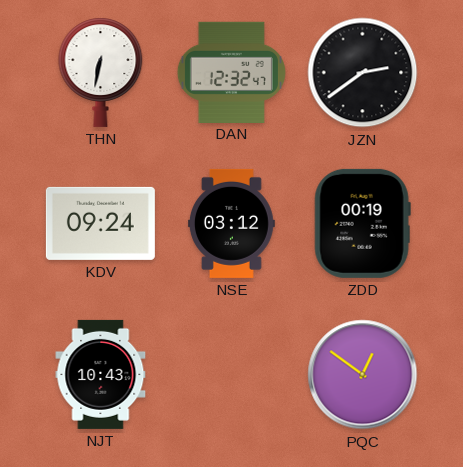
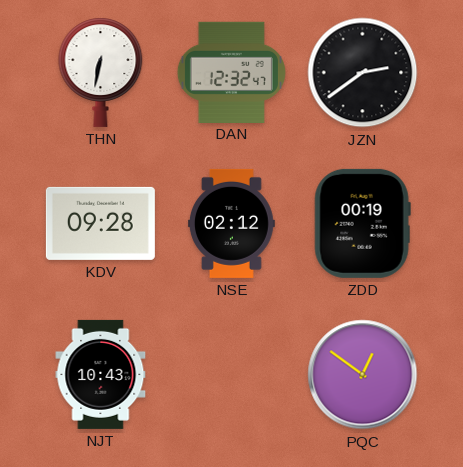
KDV: 09:24 -> 09:28
NSE: 03:12 -> 02:12
